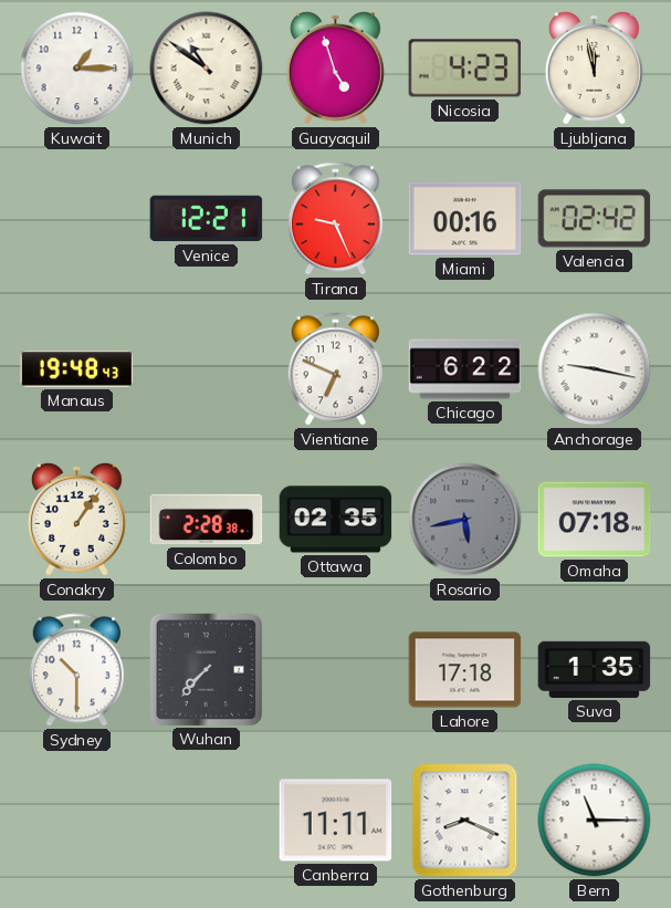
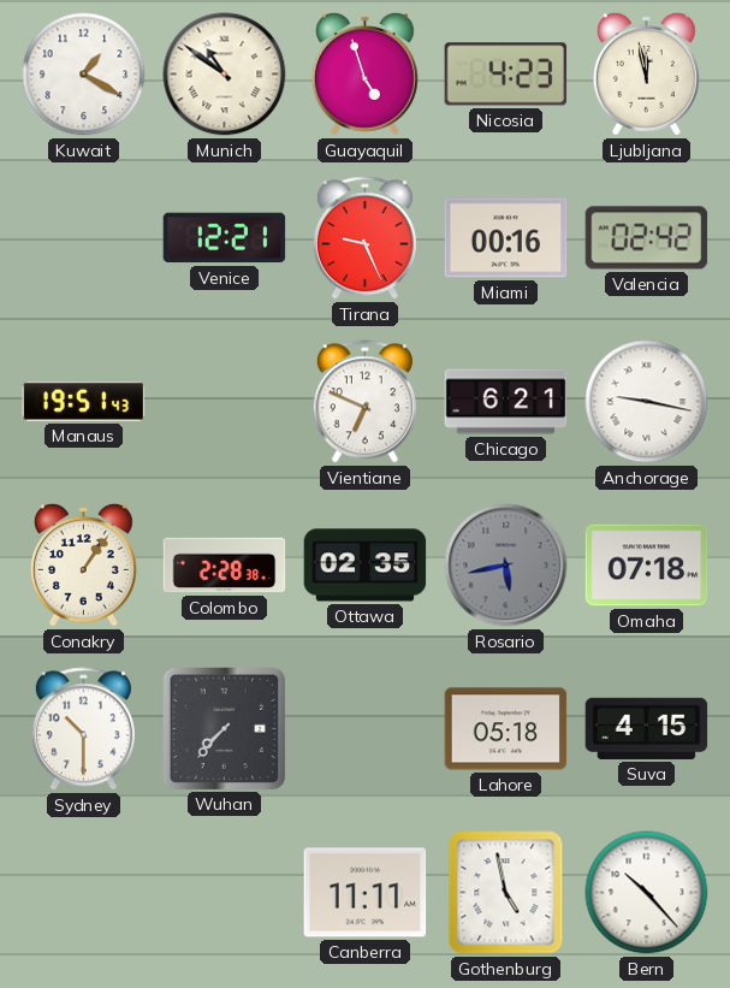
Kuwait: 1:15 -> 1:20
Manaus: 19:48 -> 19:51
Chicago: 6:22 -> 6:21
Lahore: 17:18 -> 05:18
Suva: 1:35 -> 4:15
Gothenburg: 8:19 -> 4:58
Bern: 11:15 -> 10:23
